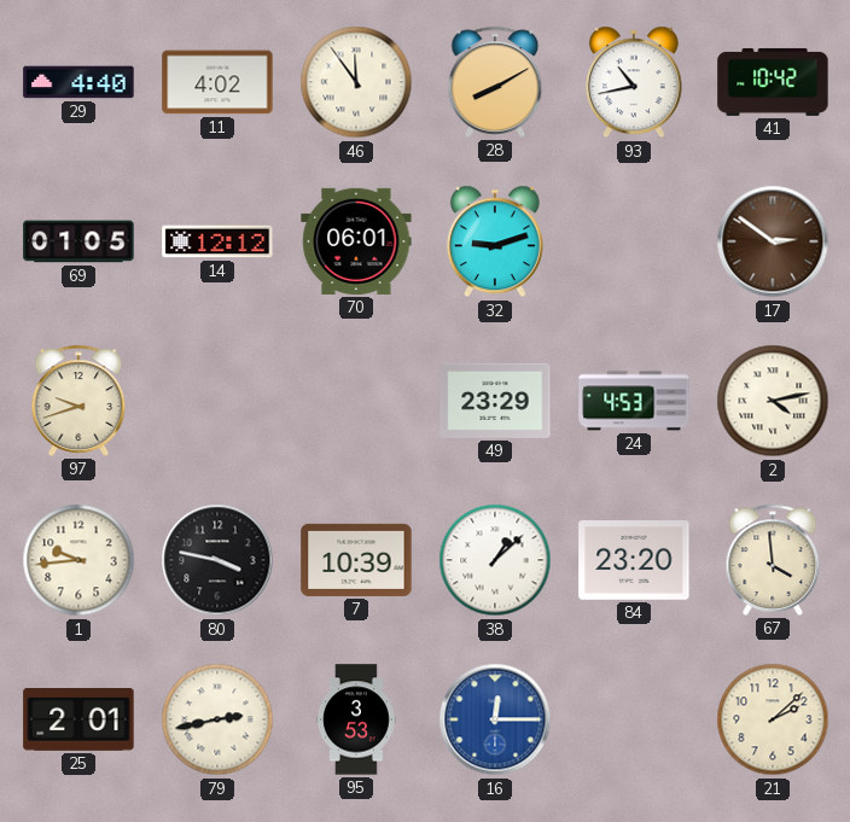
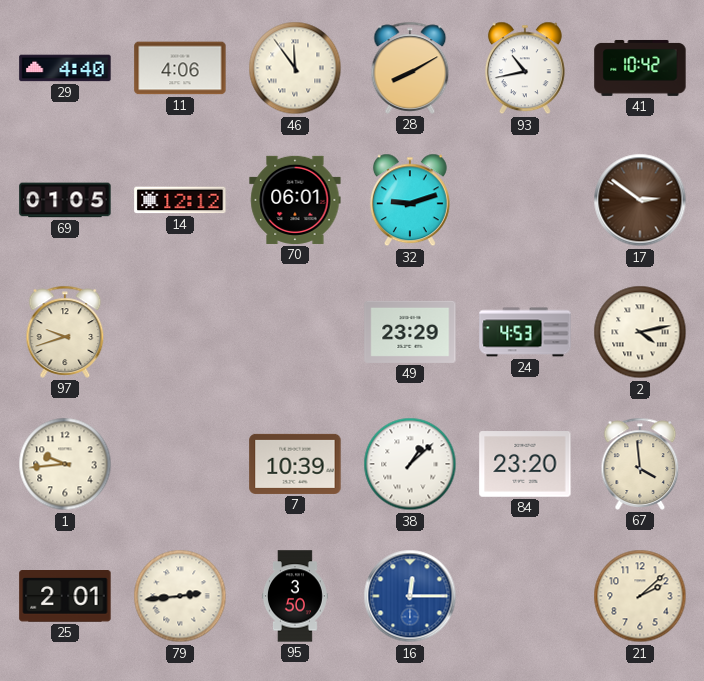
11: 4:02 -> 4:06
80: 3:47 -> none
79: 2:43 -> 2:44
95: 3:53 -> 3:50
